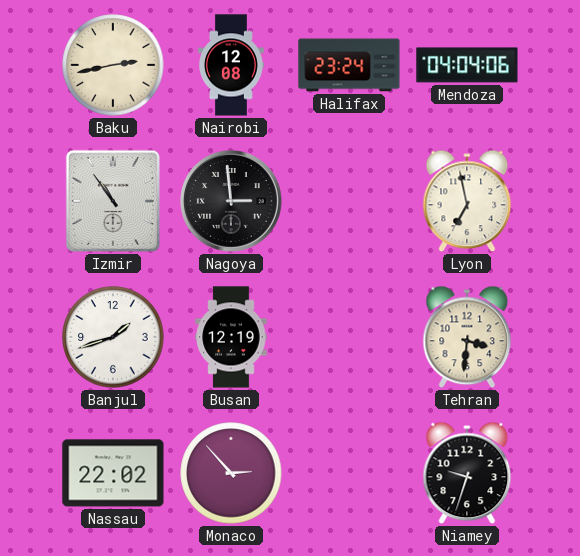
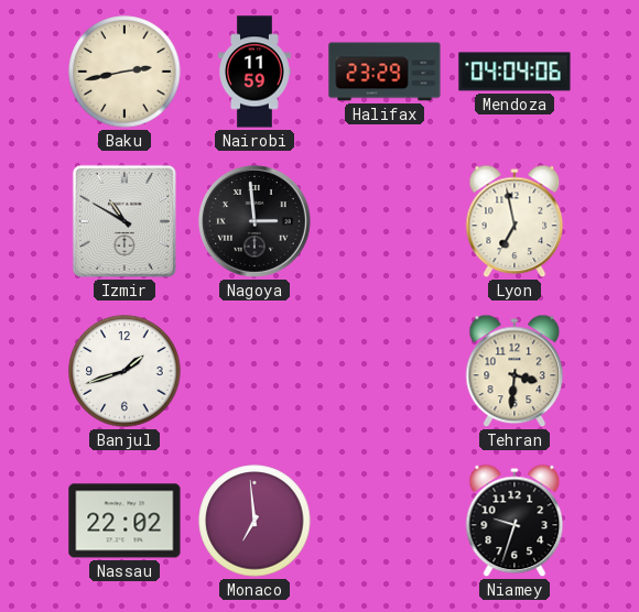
Nairobi: 12:08 -> 11:59
Halifax: 23:24 -> 23:29
Izmir: 10:54 -> 10:50
Busan: 12:19 -> none
Monaco: 2:53 -> 6:59
